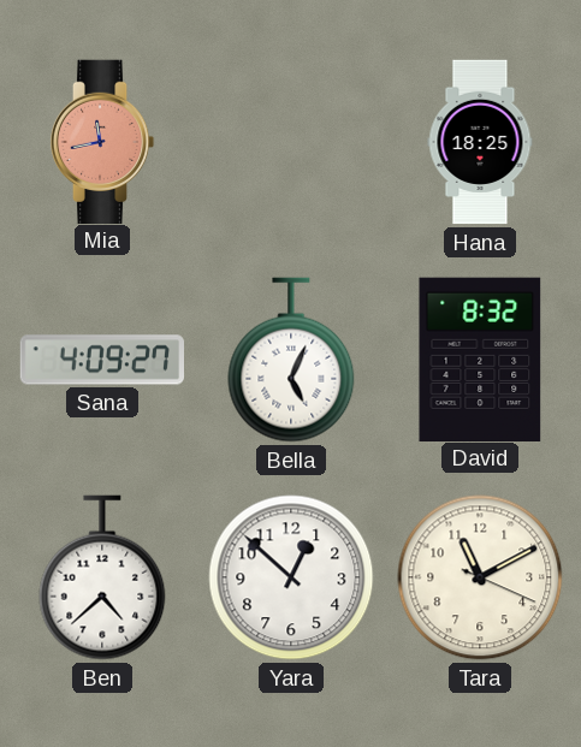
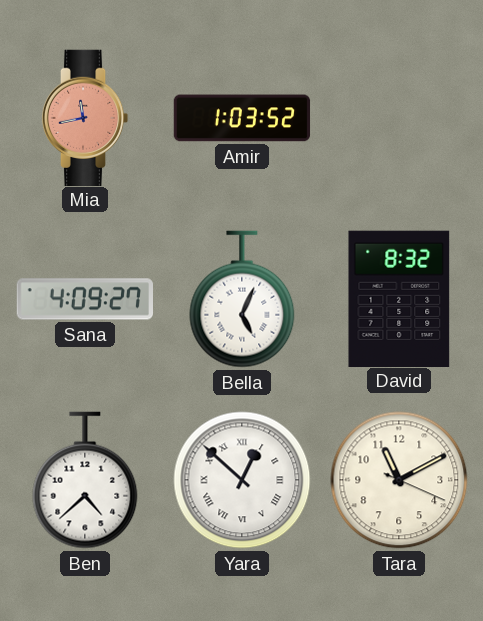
Amir: none -> 1:03
Hana: 18:25 -> none
Yara numerals: Arabic -> Roman
